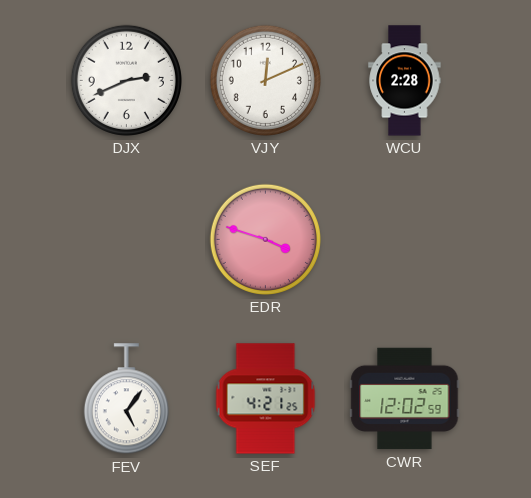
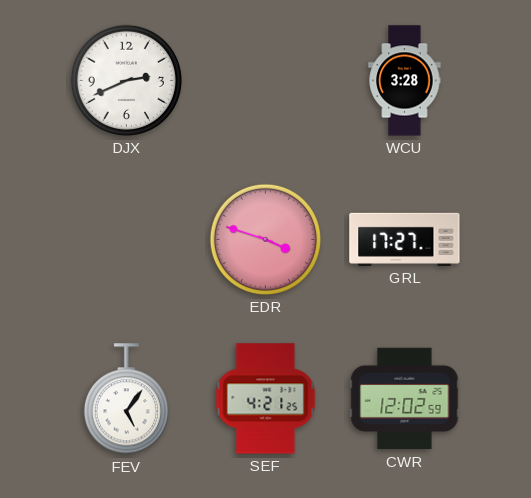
VJY: 12:11 -> none
WCU: 2:28 -> 3:28
GRL: none -> 17:27
